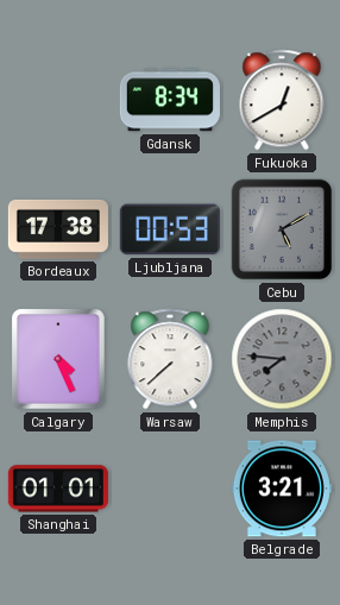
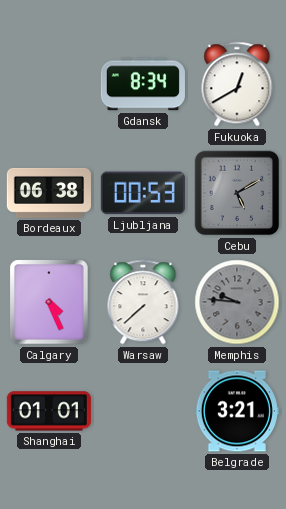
Bordeaux: 17:38 -> 06:38
Memphis: 7:46 -> 9:46
